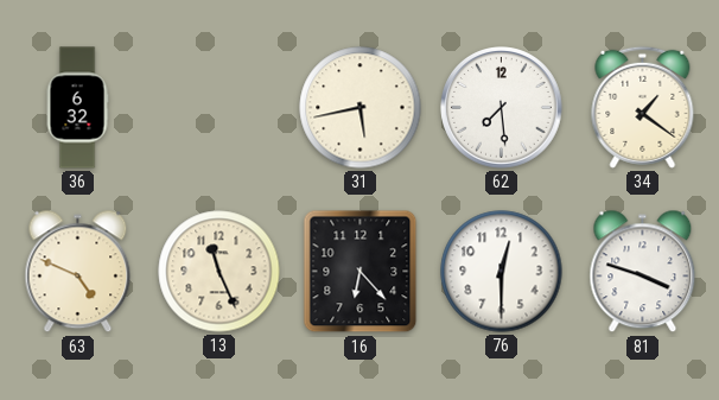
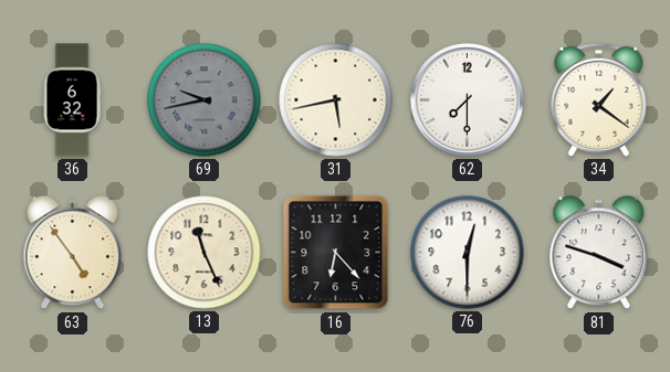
69: none -> 9:43
62: 7:29 -> 7:30
63: 4:49 -> 4:54
